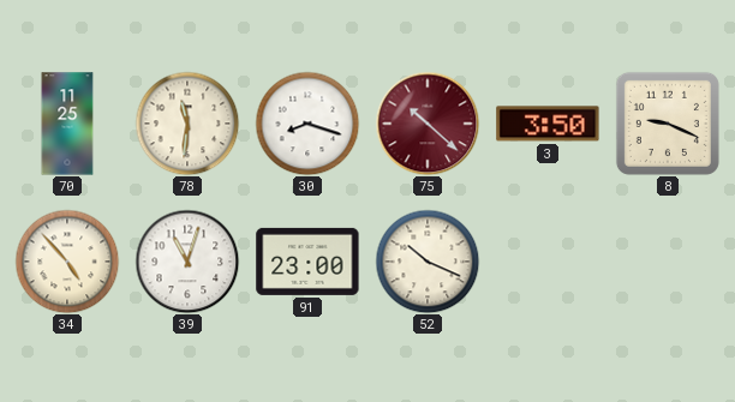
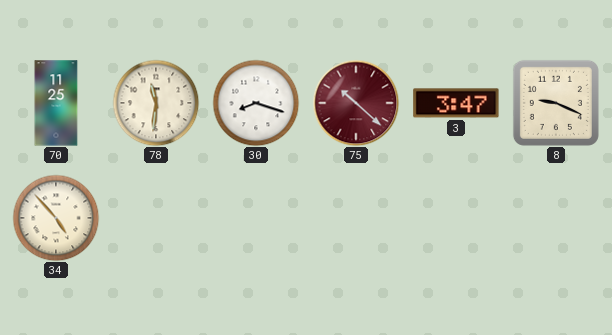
3: 3:50 -> 3:47
39: 11:03 -> none
91: 23:00 -> none
52: 10:19 -> none
